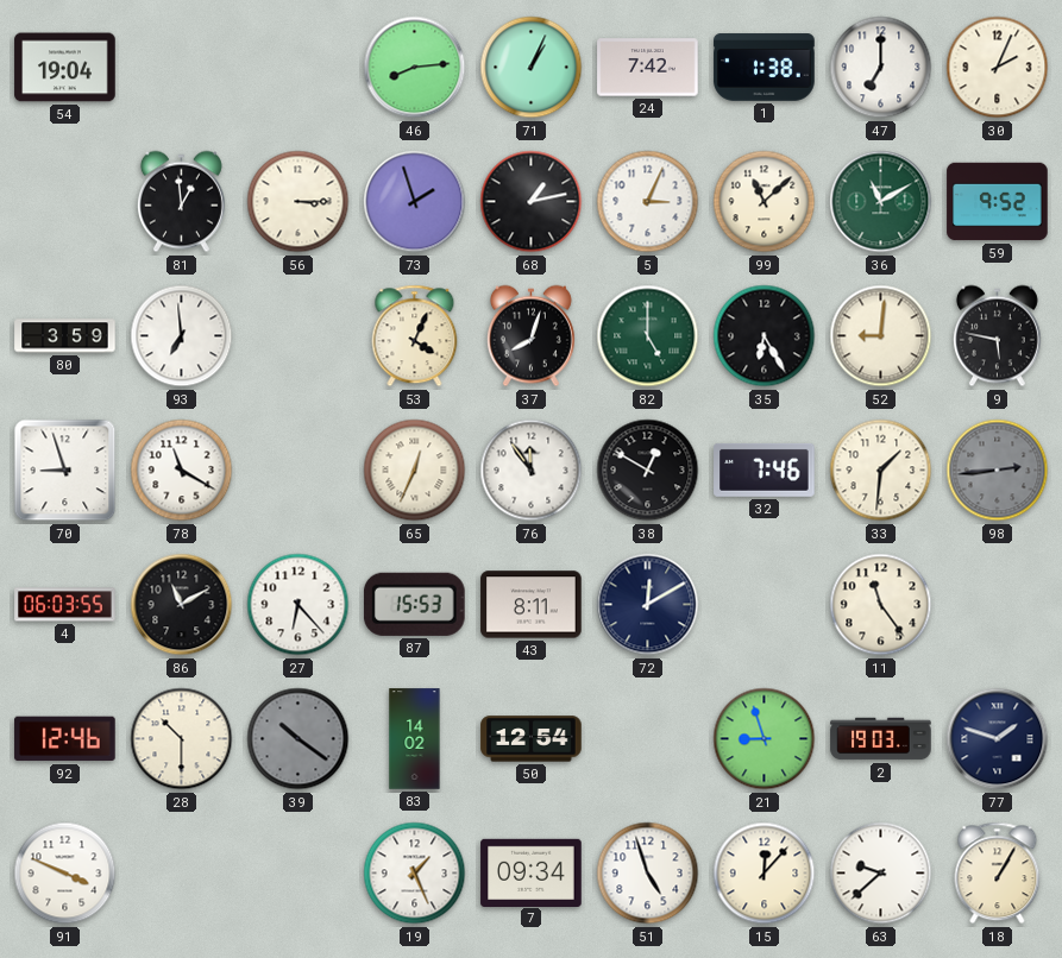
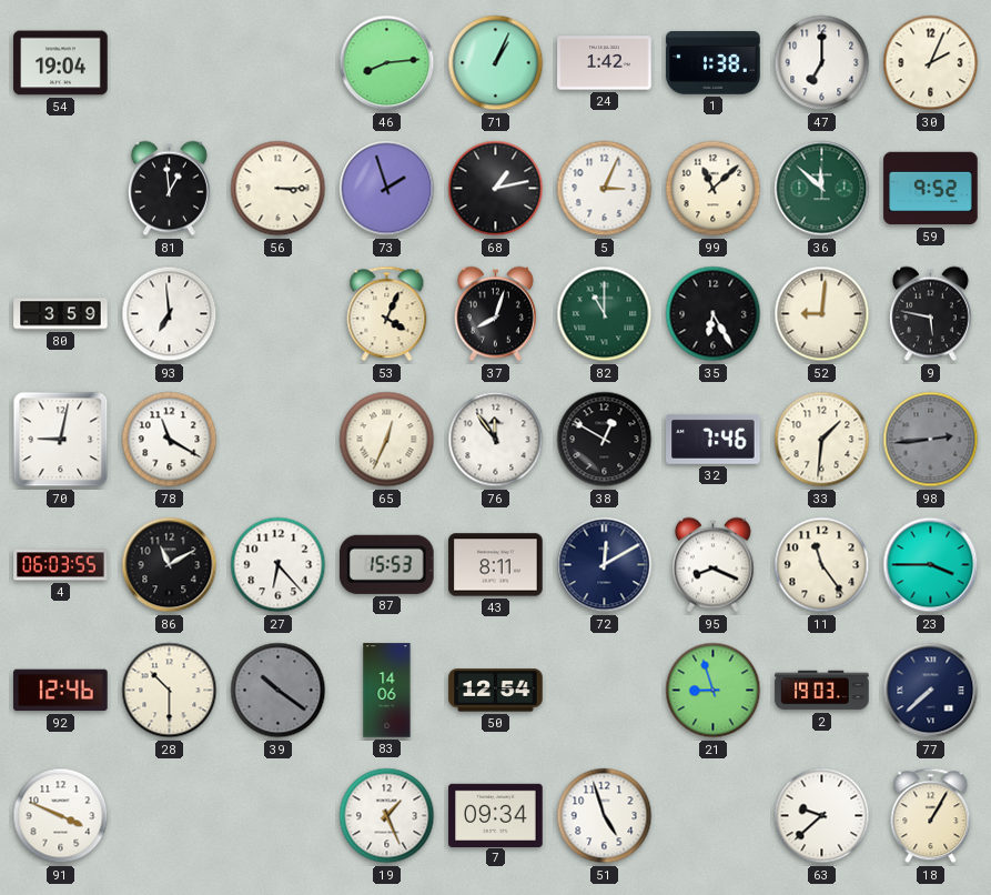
24: 7:42 -> 1:42
36: 11:10 -> 11:52
82: 5:00 -> 11:00
70: 8:57 -> 9:02
95: none -> 8:19
23: none -> 3:45
83: 14:02 -> 14:06
77: 1:48 -> 7:38
15: 12:07 -> none
